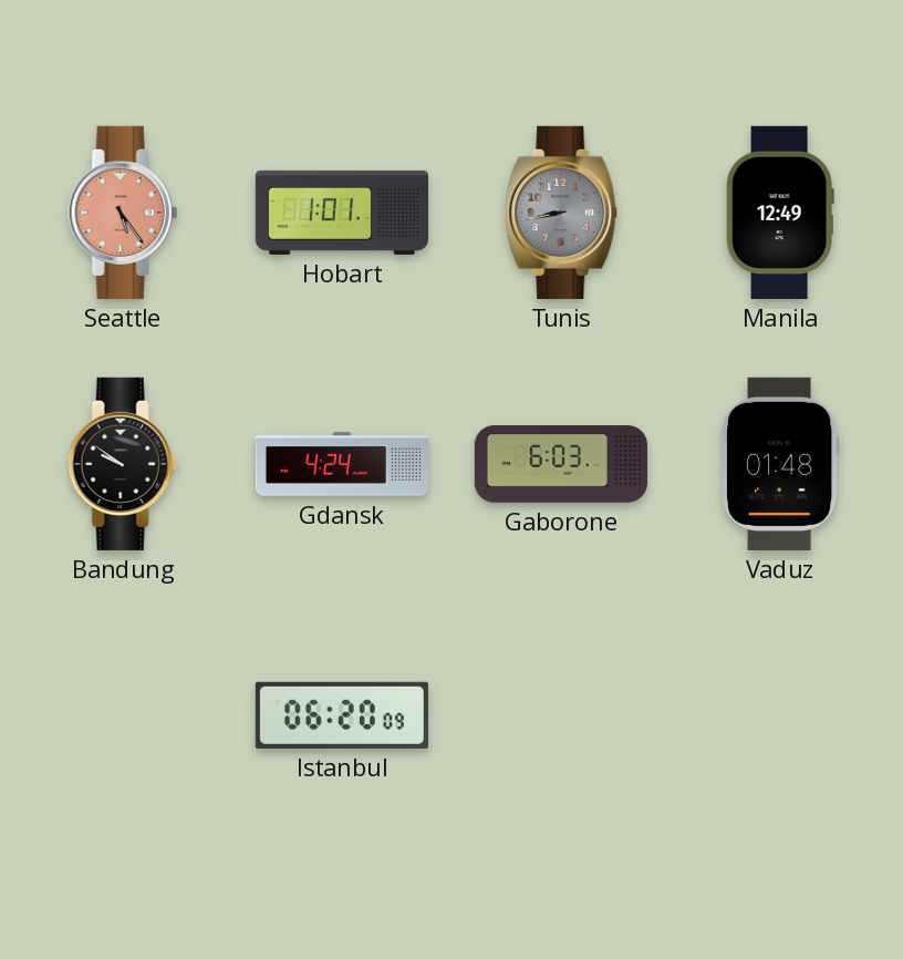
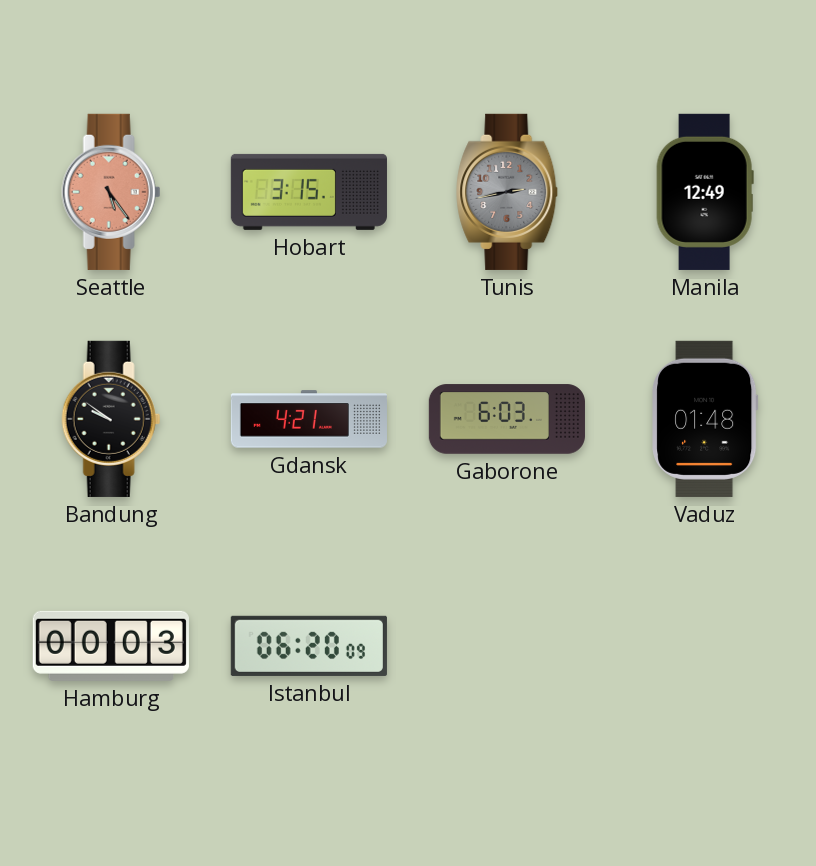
Hobart: 1:01 -> 3:15
Tunis: 8:43 -> 2:43
Gdansk: 4:24 -> 4:21
Hamburg: none -> 00:03
